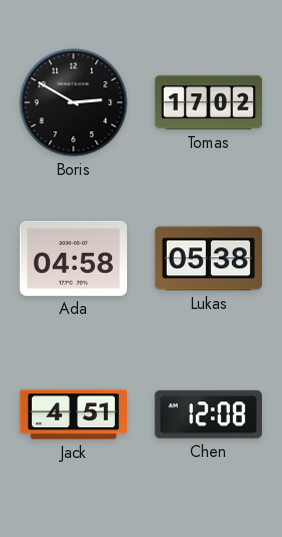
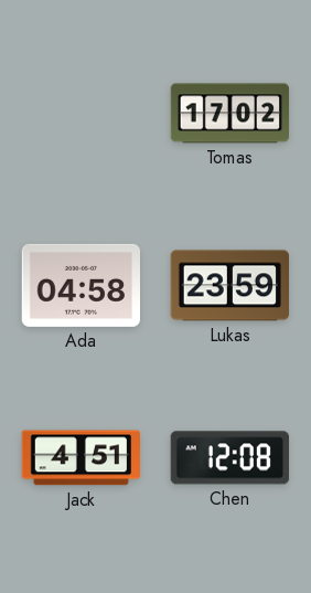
Boris: 2:50 -> none
Lukas: 05:38 -> 23:59
